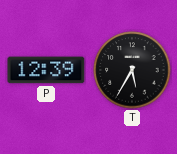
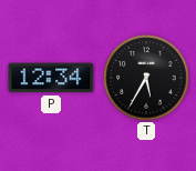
P: 12:39 -> 12:34
